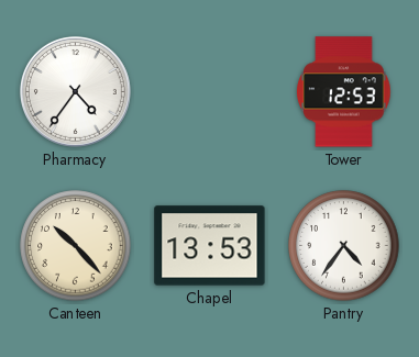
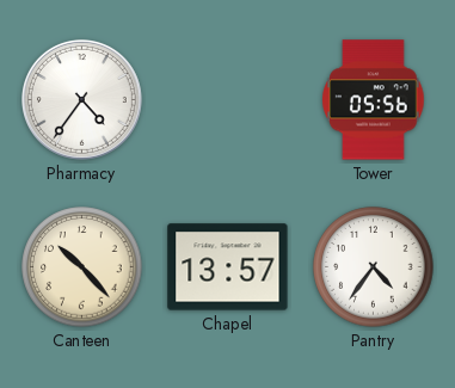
Tower: 12:53 -> 05:56
Chapel: 13:53 -> 13:57
